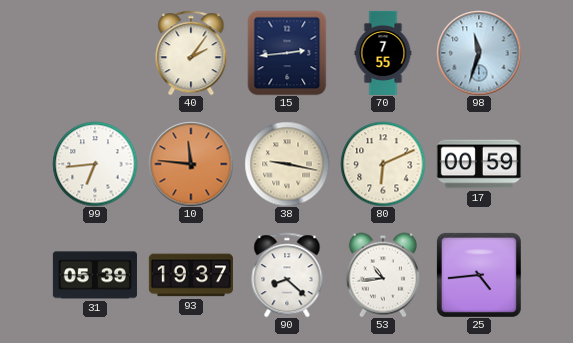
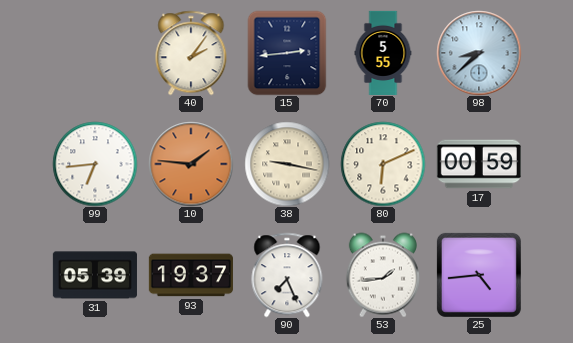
70: 7:55 -> 5:55
98: 11:33 -> 8:38
10: 11:46 -> 1:46
90: 8:22 -> 7:26
53: 10:44 -> 1:44
